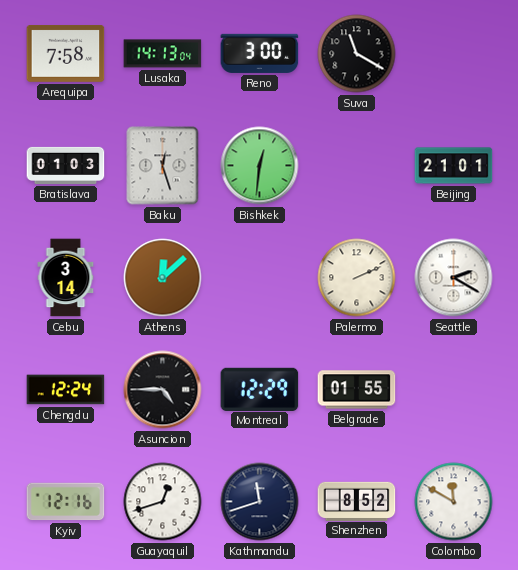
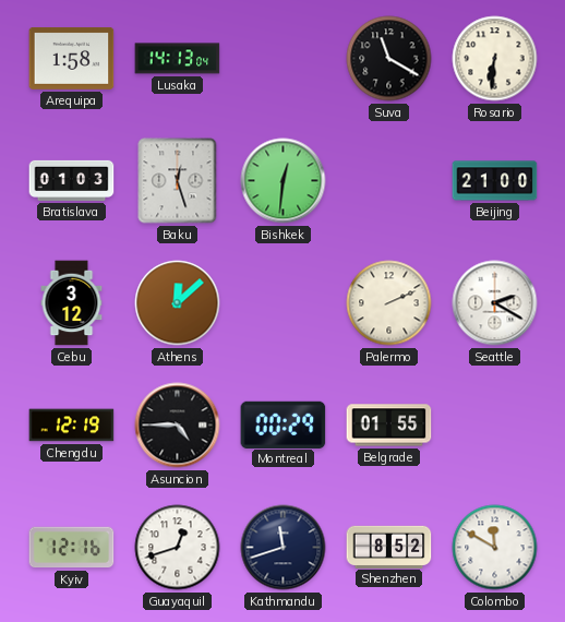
Arequipa: 7:58 -> 1:58
Reno: 3:00 -> none
Rosario: none -> 6:31
Beijing: 21:01 -> 21:00
Cebu: 3:14 -> 3:12
Chengdu: 12:24 -> 12:19
Montreal: 12:29 -> 00:29
